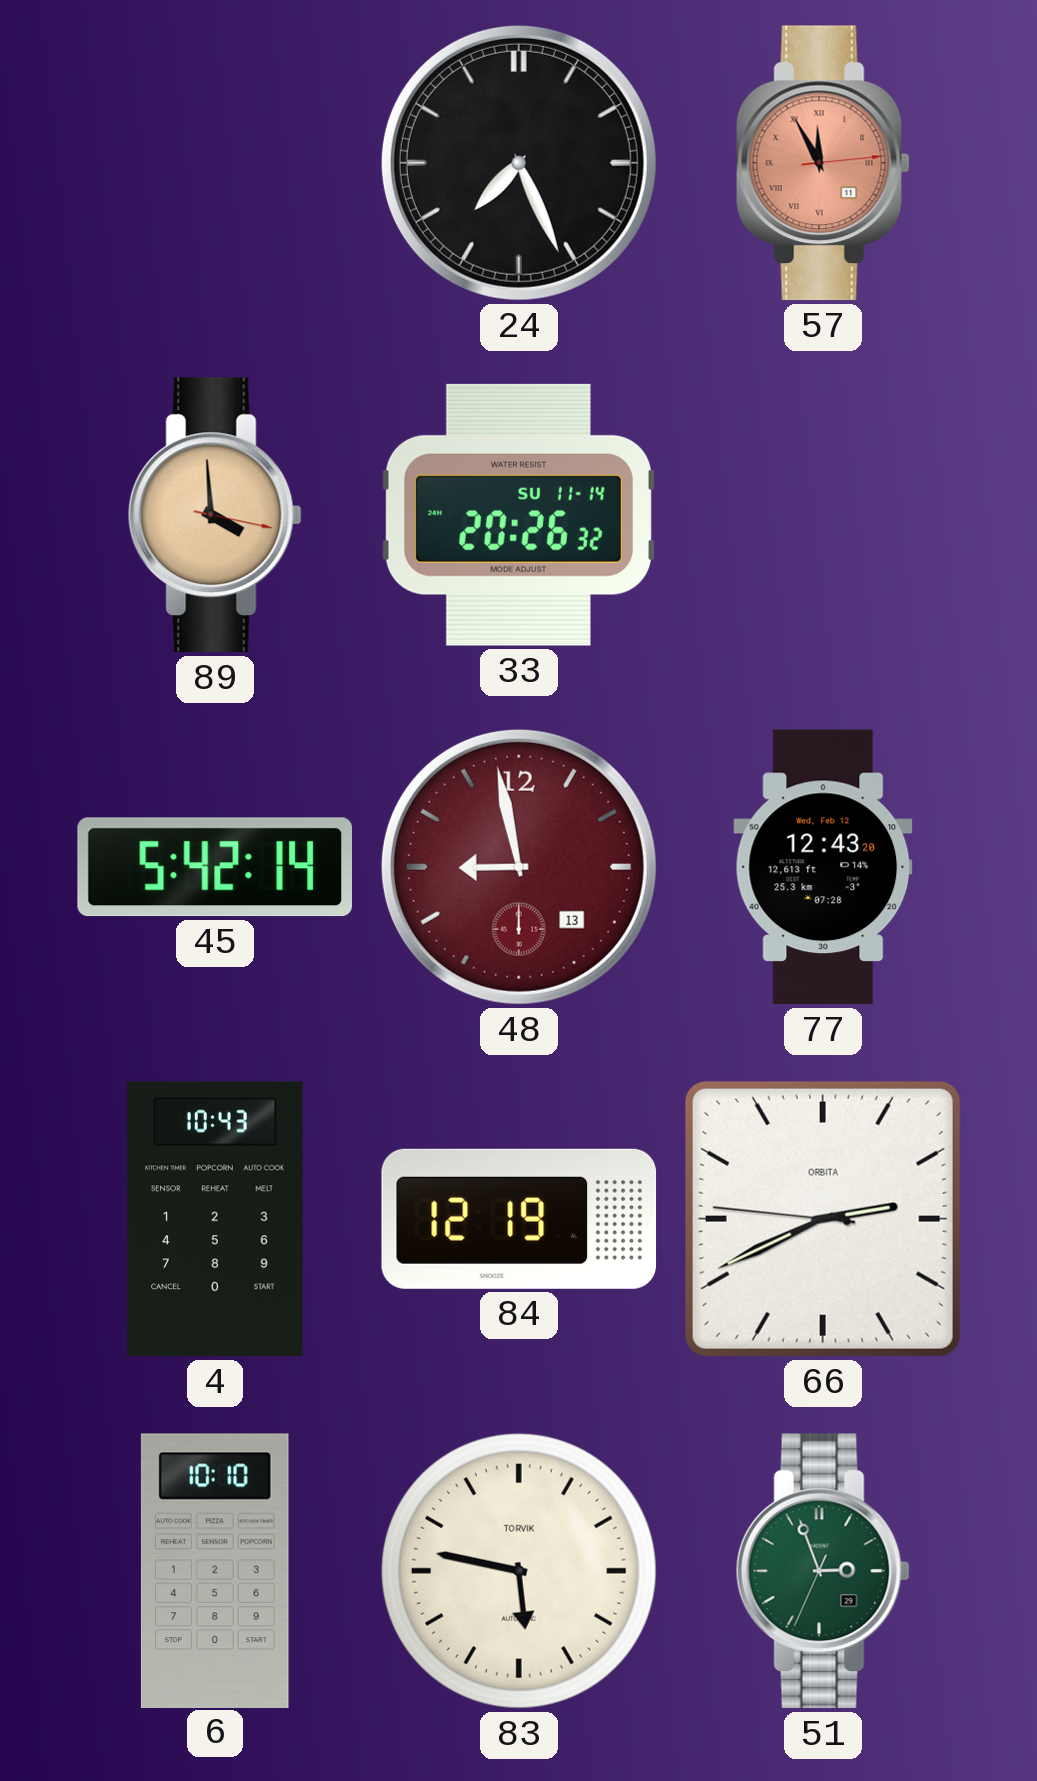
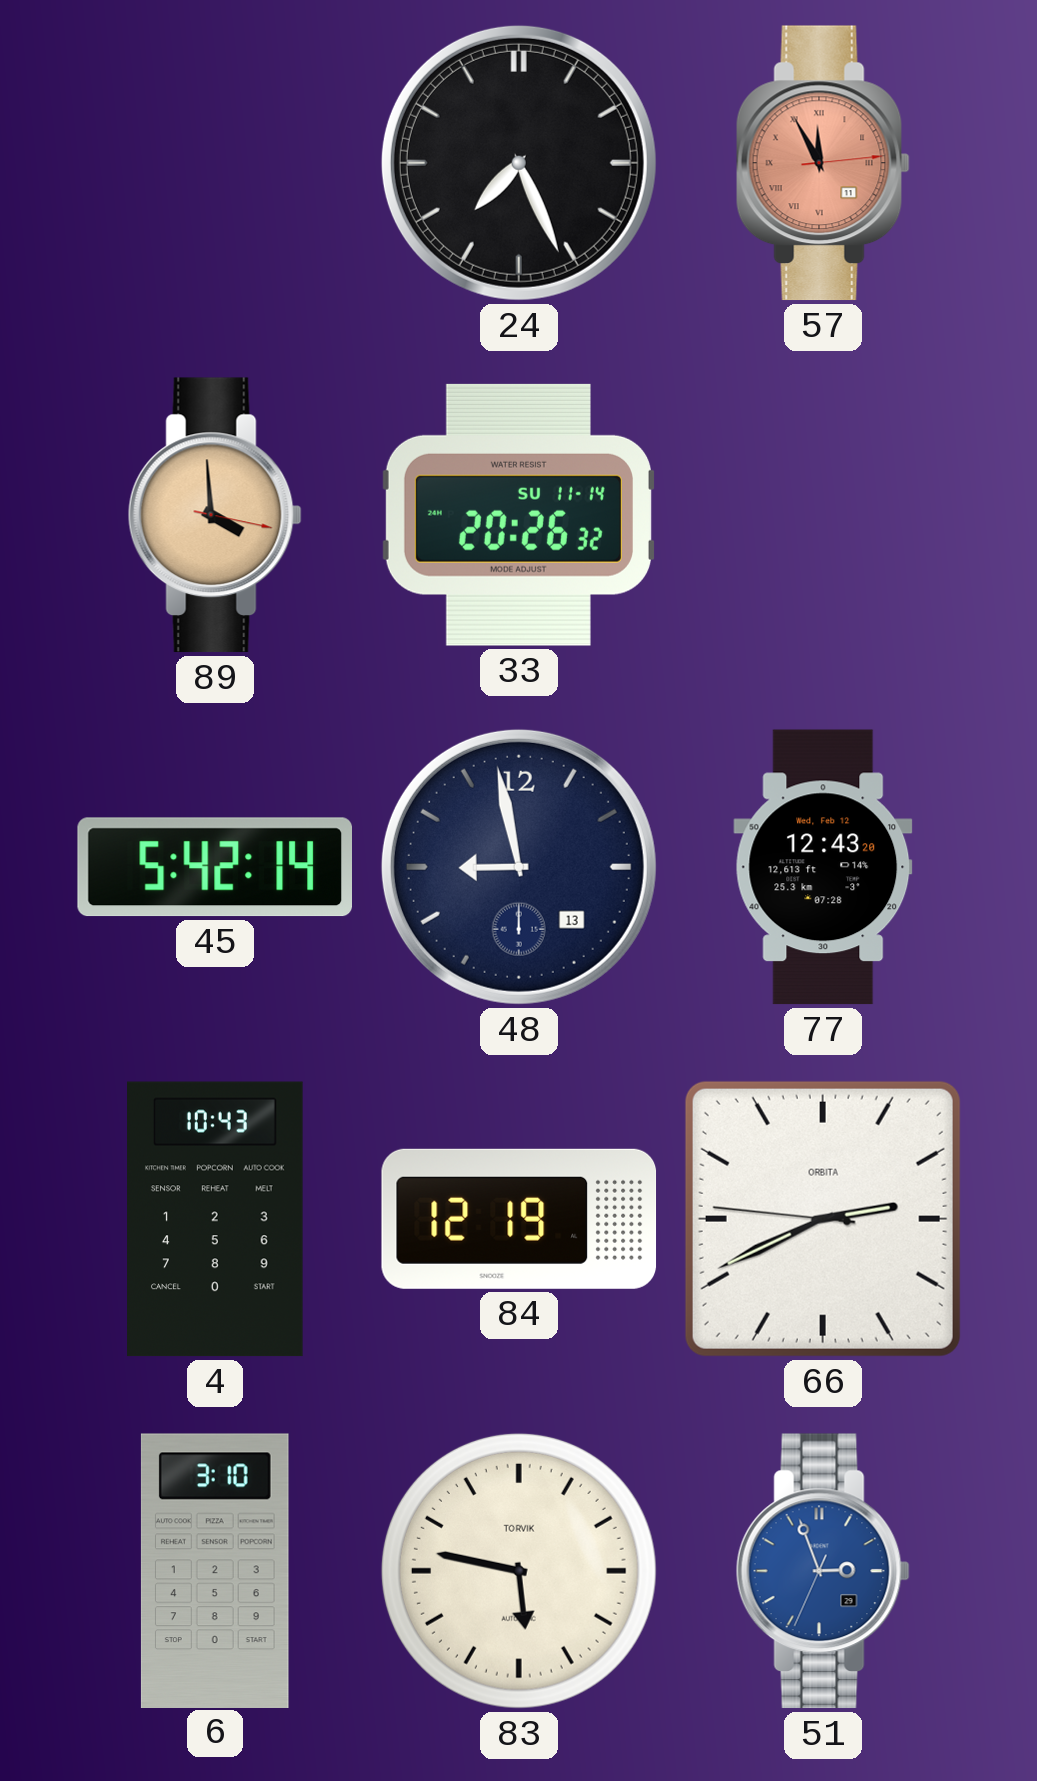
48 dial: burgundy -> navy
6: 10:10 -> 3:10
51 dial: green -> blue
